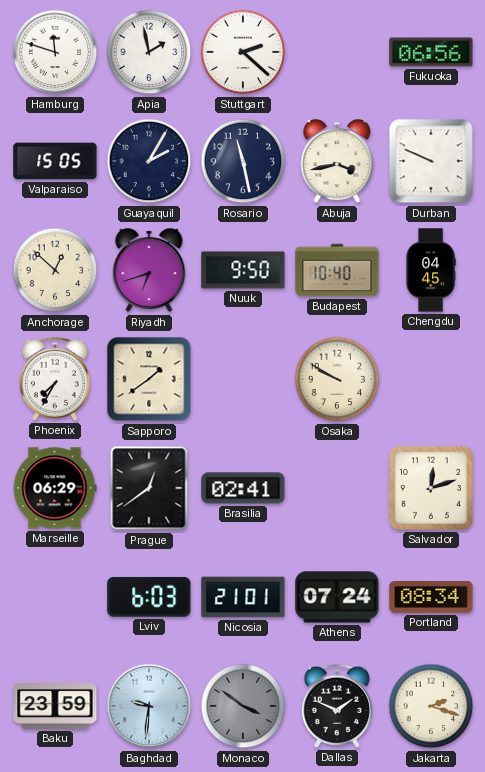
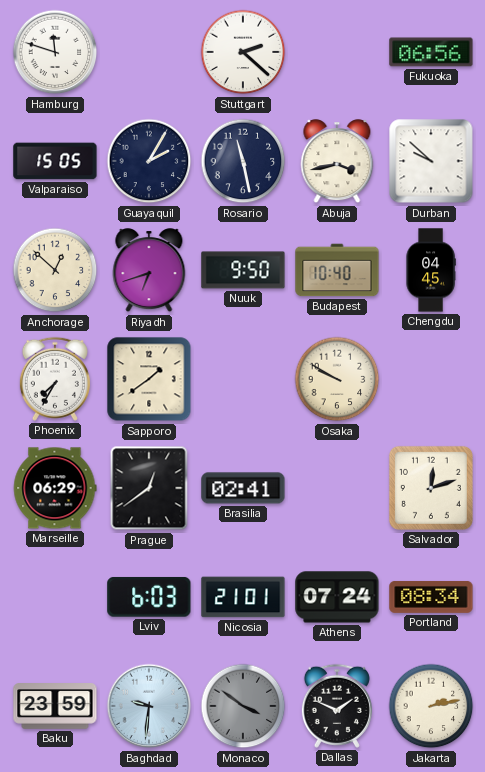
Apia: 1:58 -> none
Durban: 9:49 -> 9:52
Jakarta: 2:18 -> 2:13
